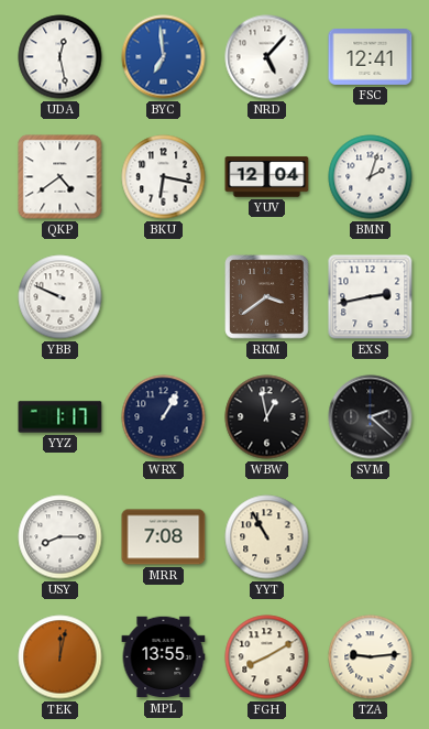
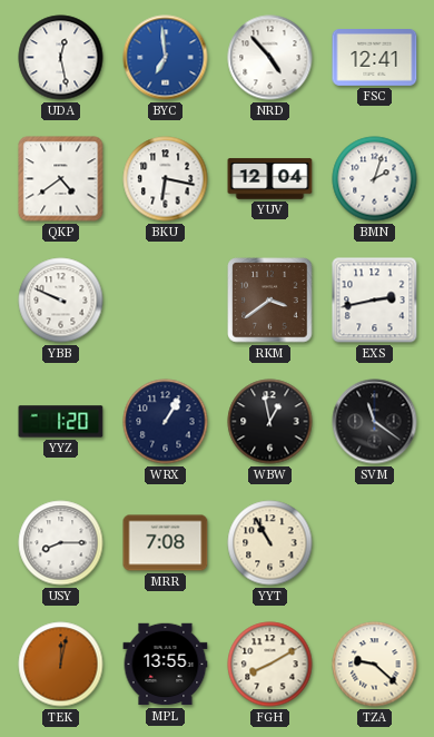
NRD: 5:07 -> 4:53
YYZ: 1:17 -> 1:20
SVM: 2:22 -> 11:21
TZA: 9:14 -> 9:22
